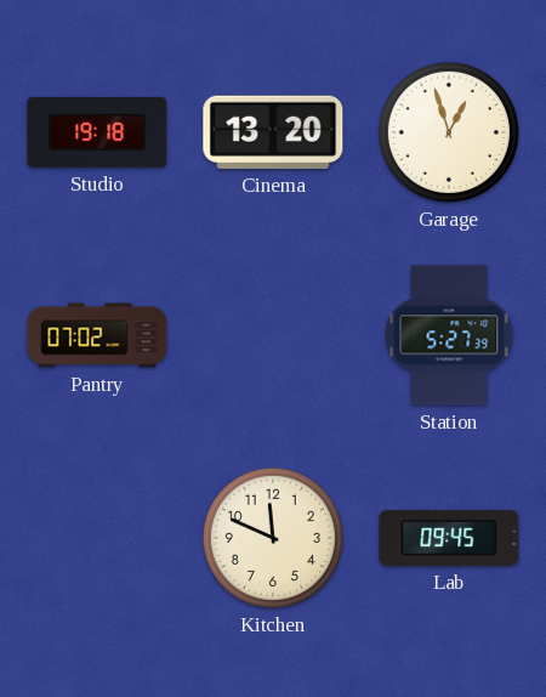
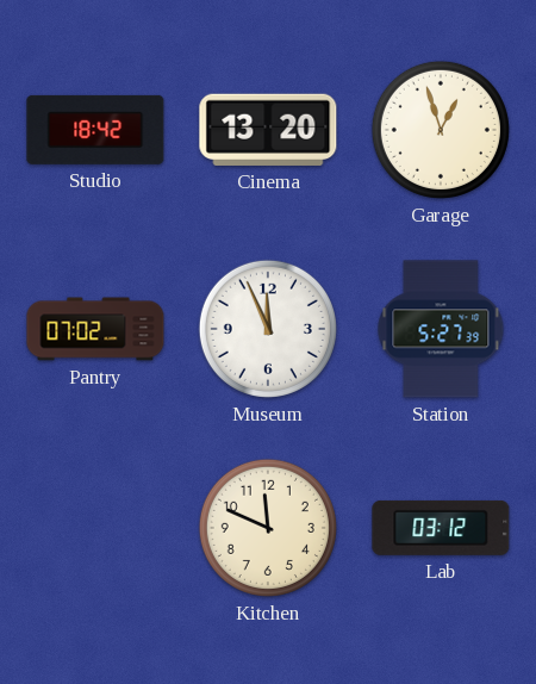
Studio: 19:18 -> 18:42
Museum: none -> 11:56
Lab: 09:45 -> 03:12
